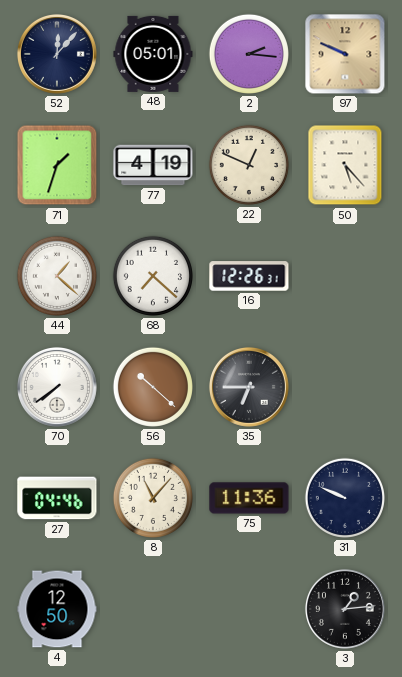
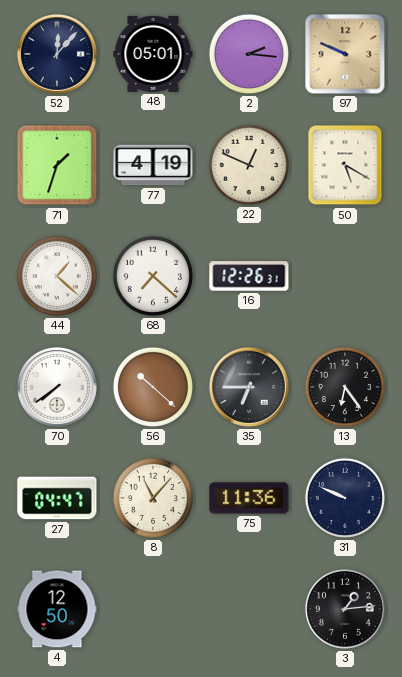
50: 5:23 -> 5:20
13: none -> 6:24
27: 04:46 -> 04:47
